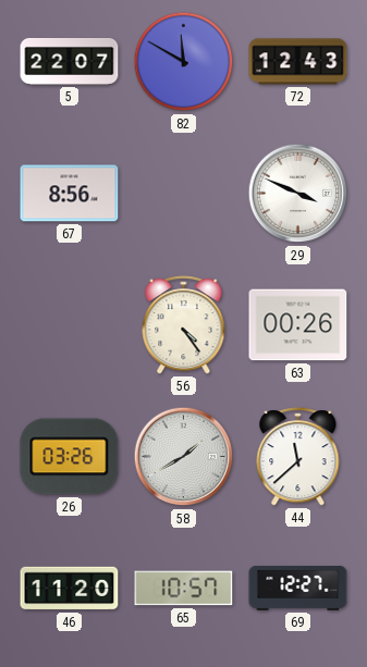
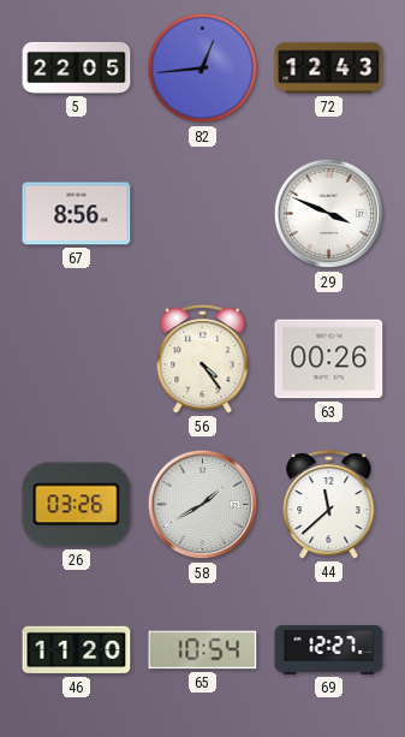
5: 22:07 -> 22:05
82: 11:50 -> 12:44
65: 10:57 -> 10:54
